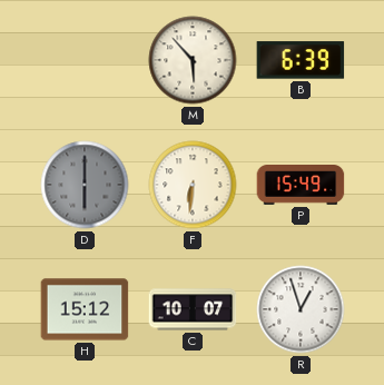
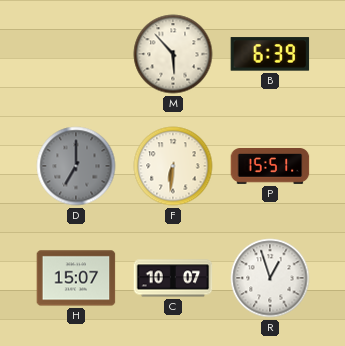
D: 6:00 -> 7:00
P: 15:49 -> 15:51
H: 15:12 -> 15:07
